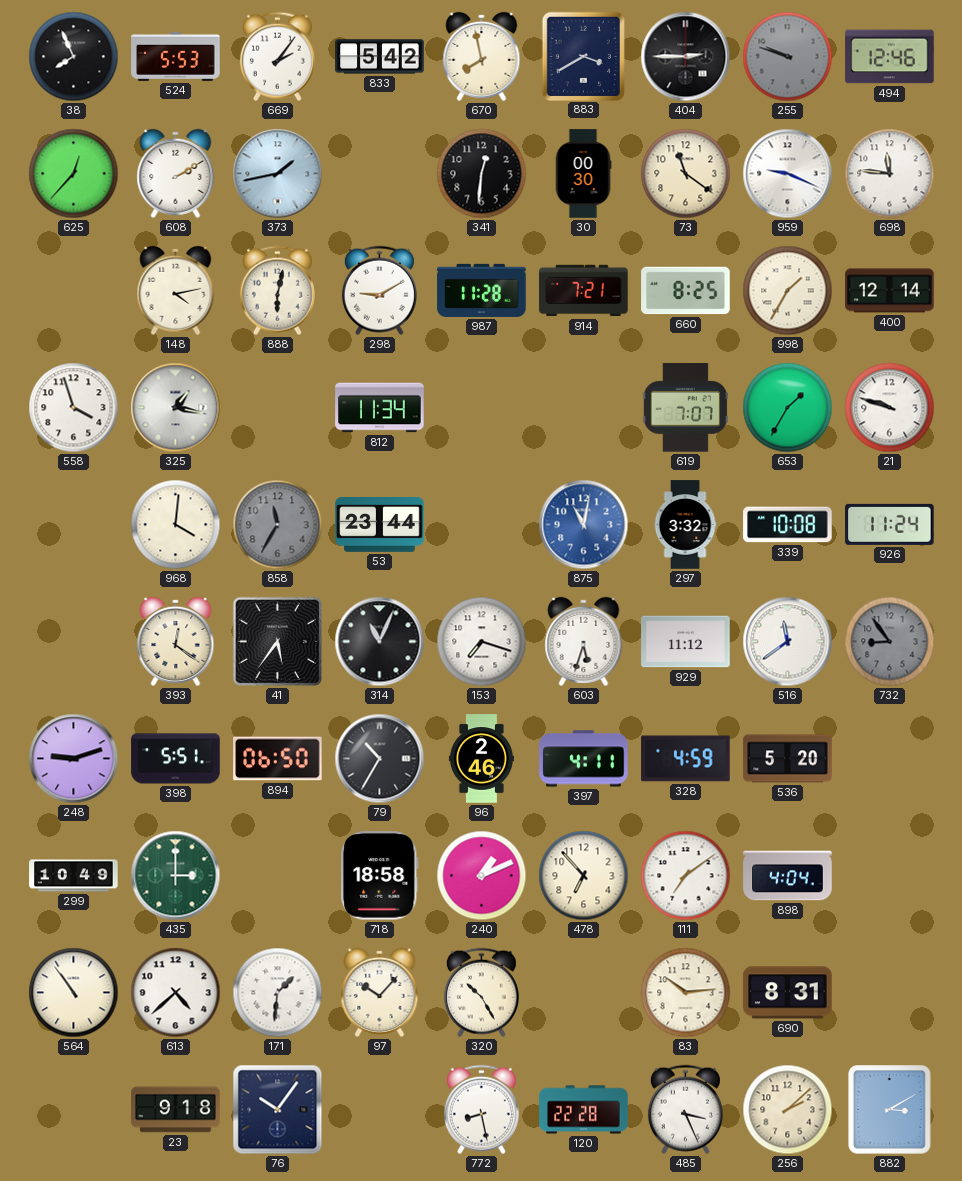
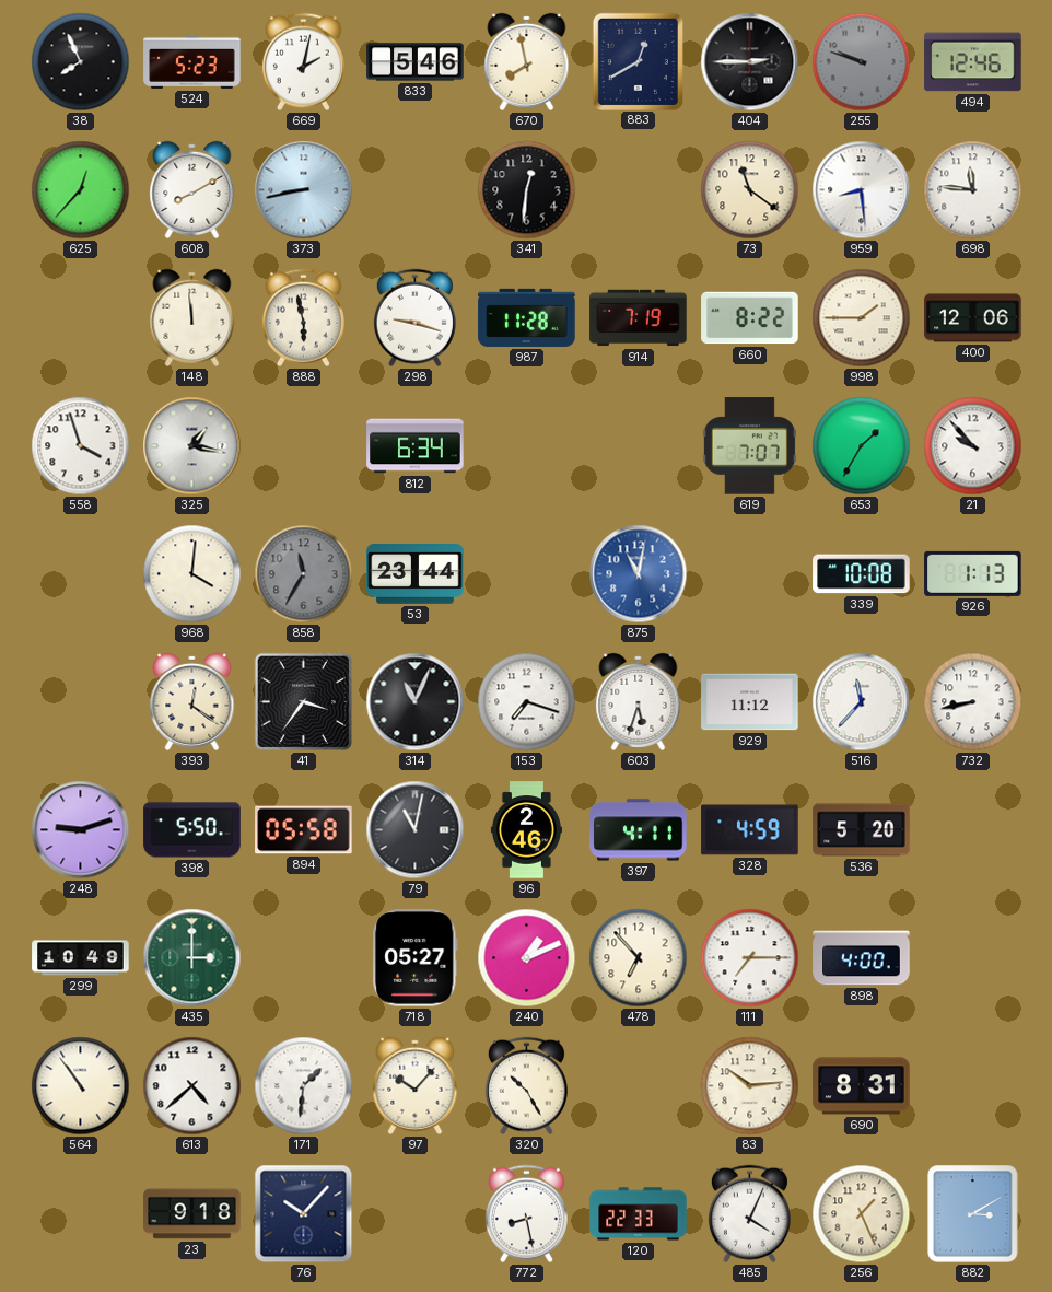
524: 5:53 -> 5:23
669: 2:06 -> 2:02
833: 5:42 -> 5:46
883: 3:40 -> 12:40
608: 2:10 -> 8:10
373: 1:43 -> 8:43
30: 00:30 -> none
959: 9:19 -> 8:29
148: 4:13 -> 11:59
888: 6:02 -> 5:58
298: 9:10 -> 9:18
914: 7:21 -> 7:19
660: 8:25 -> 8:22
998: 1:35 -> 1:45
400: 12:14 -> 12:06
812: 11:34 -> 6:34
21: 9:48 -> 9:53
297: 3:32 -> none
926: 11:24 -> 1:13
41: 5:36 -> 3:36
516: 11:39 -> 11:37
732: 8:54 -> 8:43
732 dial: grey -> white
398: 5:51 -> 5:50
894: 06:50 -> 05:58
79: 10:35 -> 11:02
718: 18:58 -> 05:27
111: 7:09 -> 7:15
898: 4:04 -> 4:00
76: 10:06 -> 10:07
120: 22:28 -> 22:33
485: 3:26 -> 4:04
256: 2:08 -> 1:26
